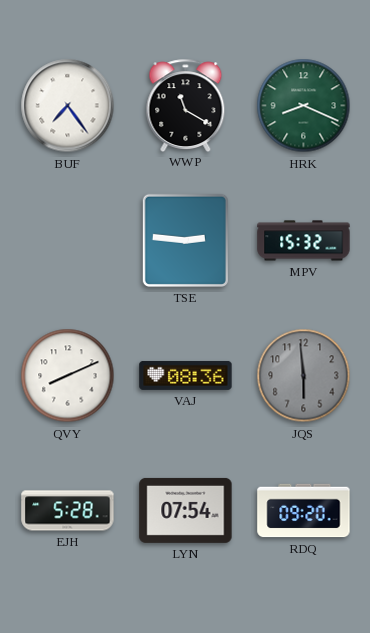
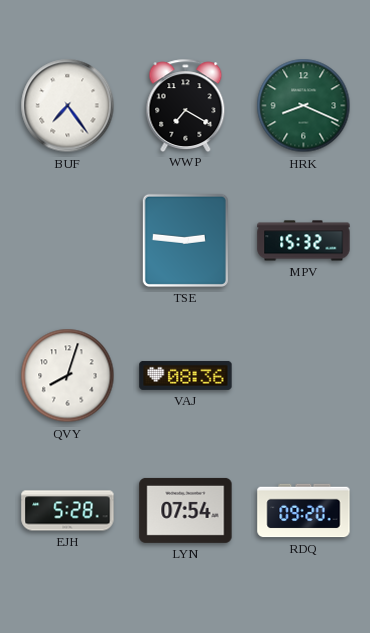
WWP: 11:20 -> 7:20
QVY: 8:11 -> 8:03
JQS: 5:59 -> none
